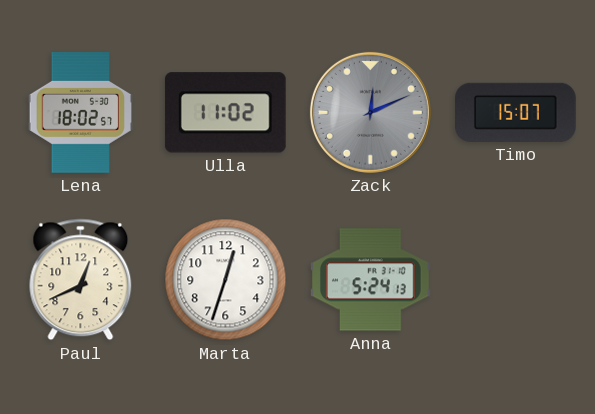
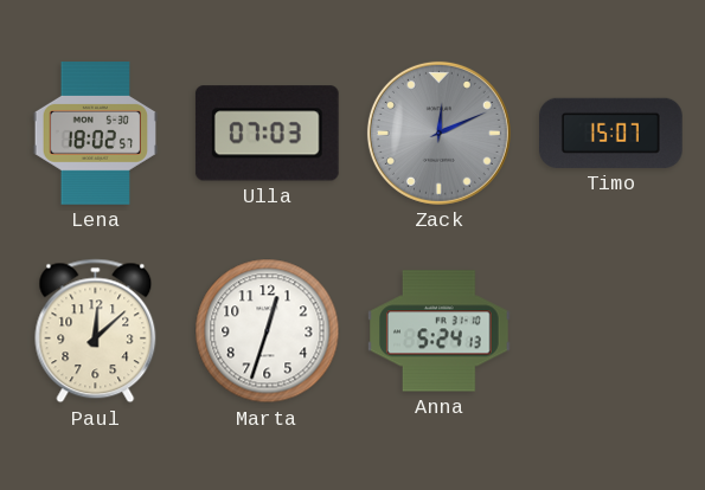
Ulla: 11:02 -> 07:03
Paul: 12:41 -> 12:08
